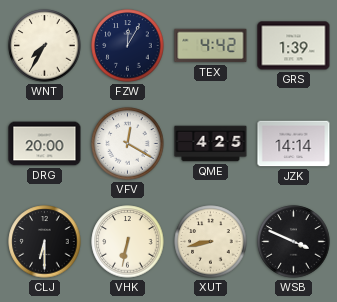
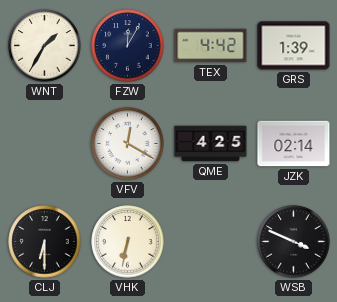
WNT: 7:35 -> 1:35
DRG: 20:00 -> none
JZK: 14:14 -> 02:14
XUT: 8:43 -> none
